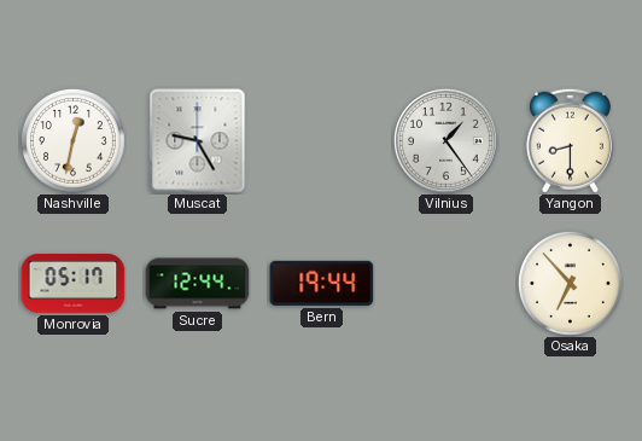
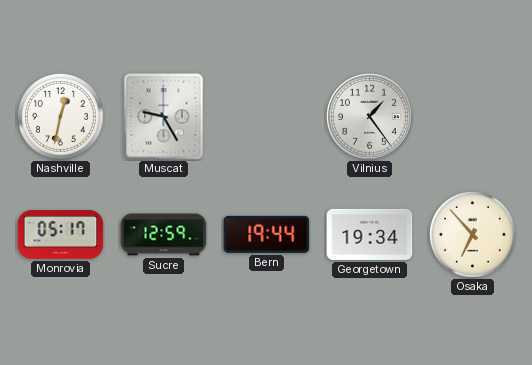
Yangon: 8:30 -> none
Sucre: 12:44 -> 12:59
Georgetown: none -> 19:34
